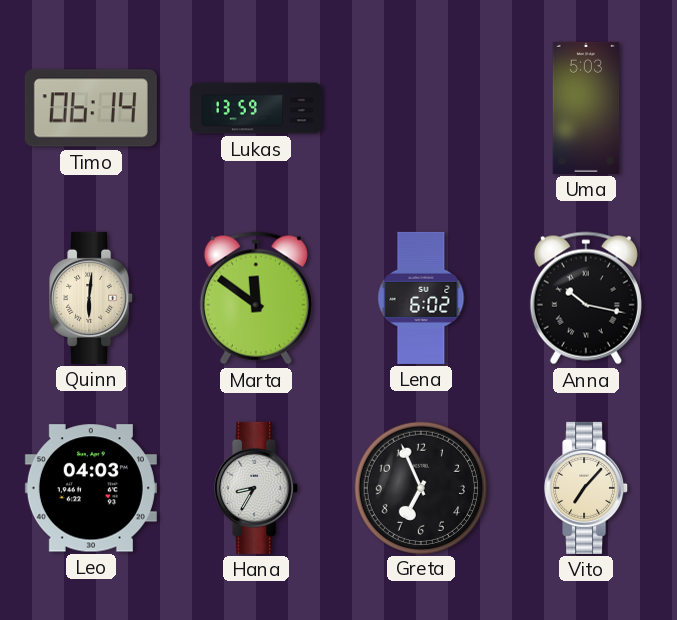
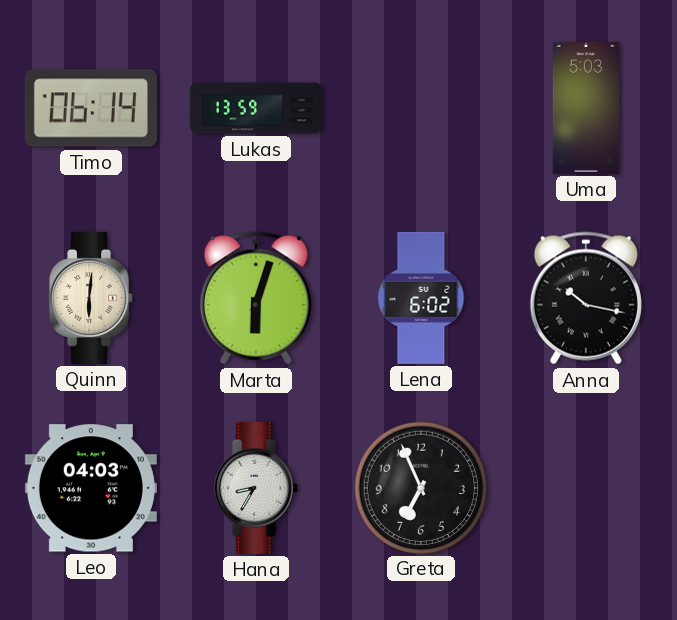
Marta: 11:51 -> 6:03
Vito: 7:07 -> none
